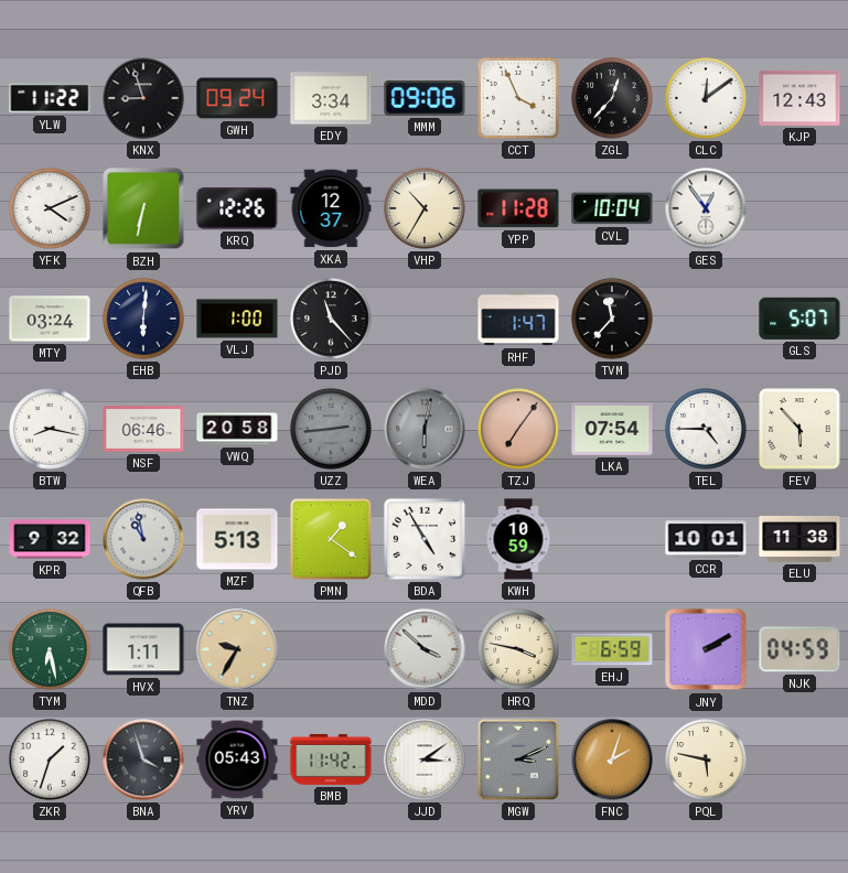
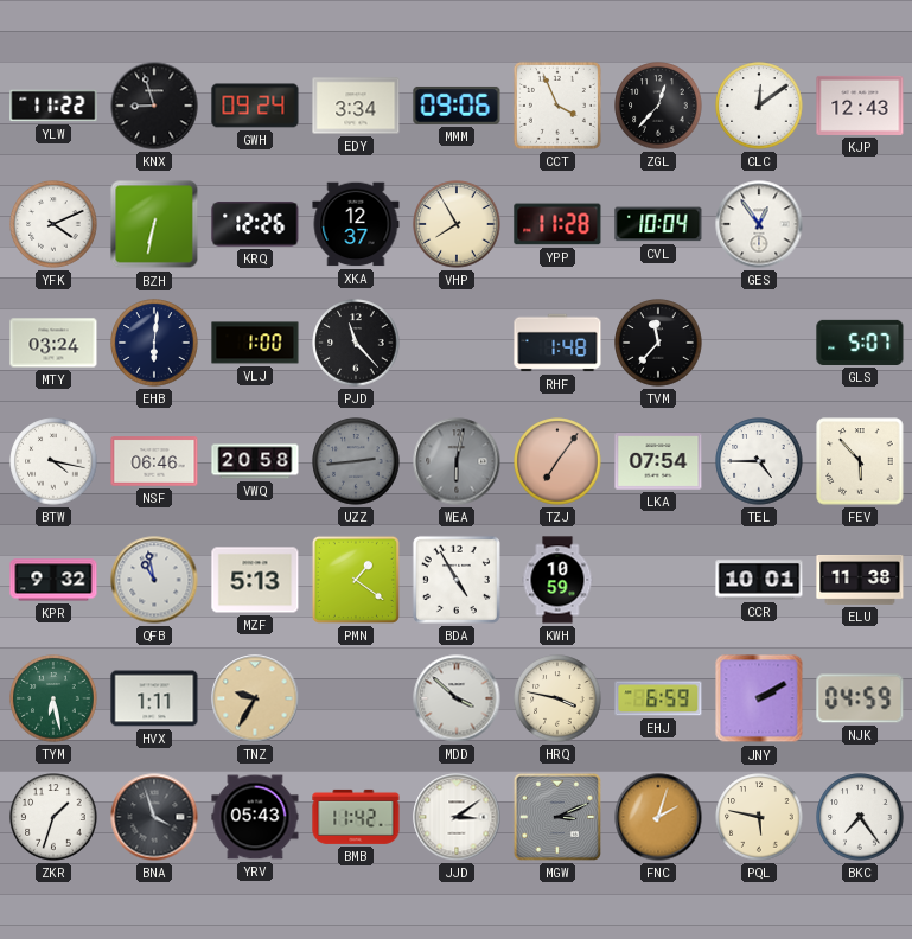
VHP: 10:35 -> 7:55
RHF: 1:47 -> 1:48
BTW: 8:17 -> 4:17
BKC: none -> 7:24
